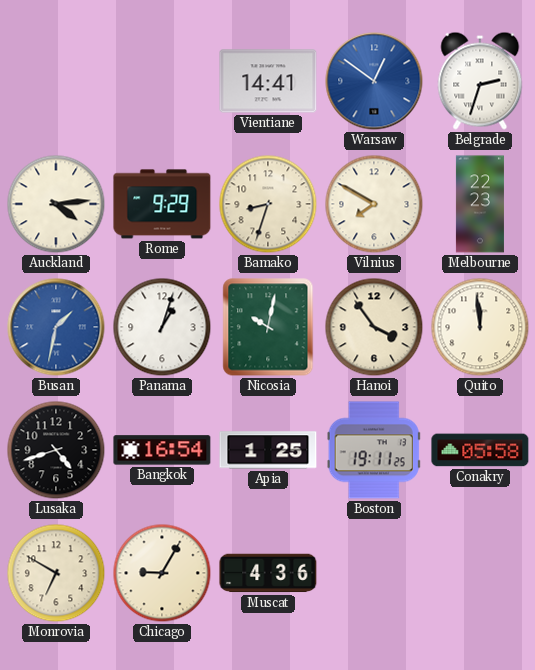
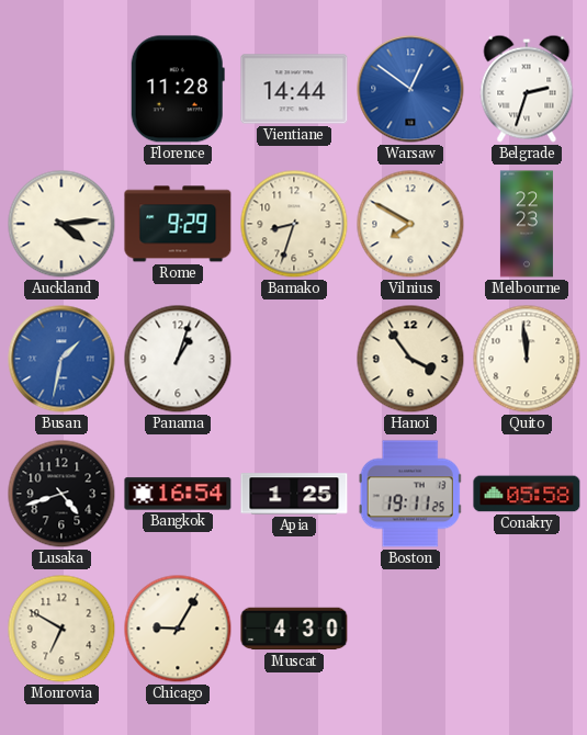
Florence: none -> 11:28
Vientiane: 14:41 -> 14:44
Nicosia: 10:02 -> none
Muscat: 4:36 -> 4:30
